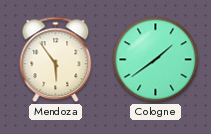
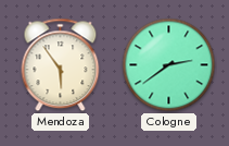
Cologne: 1:39 -> 2:39
